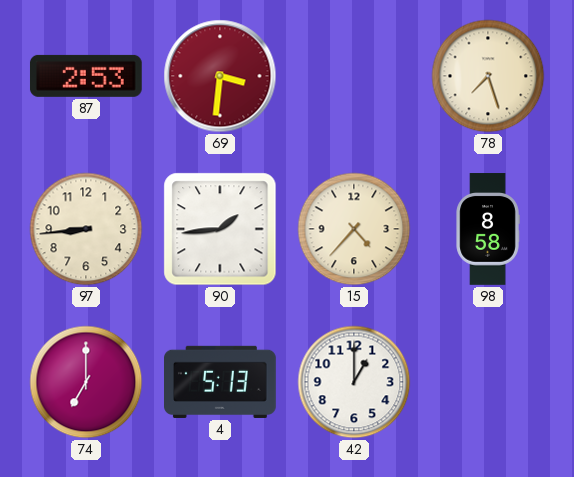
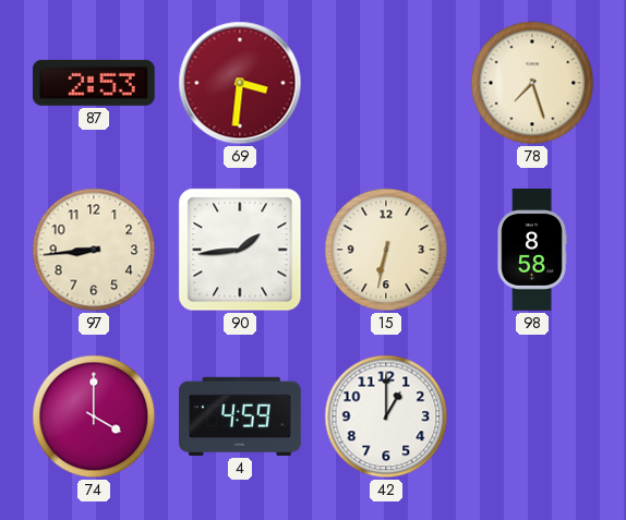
15: 4:37 -> 6:32
74: 7:00 -> 4:00
4: 5:13 -> 4:59
